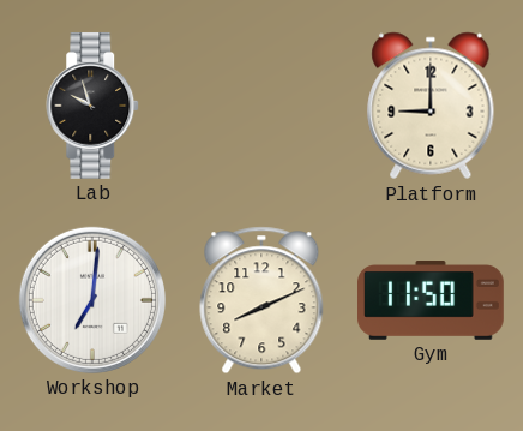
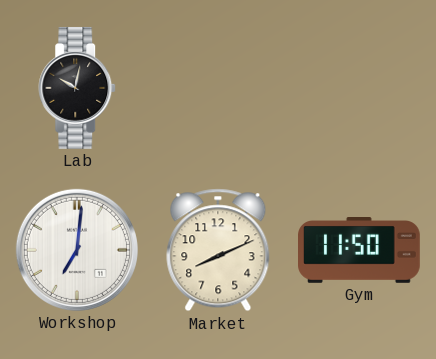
Lab: 9:57 -> 10:02
Platform: 9:00 -> none
